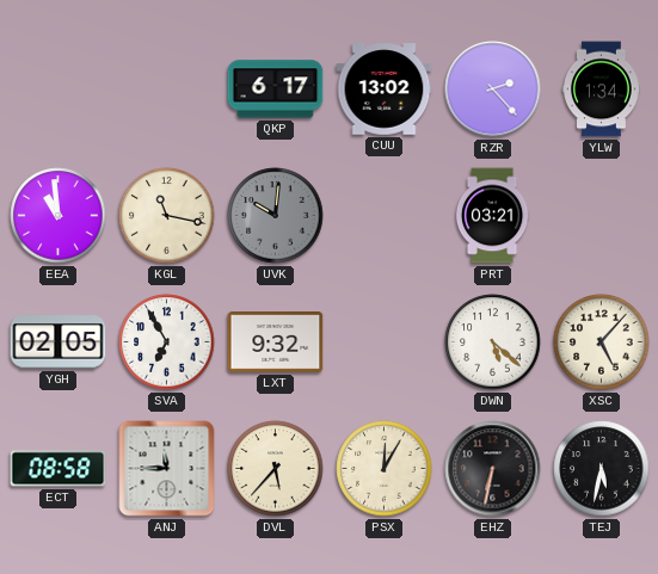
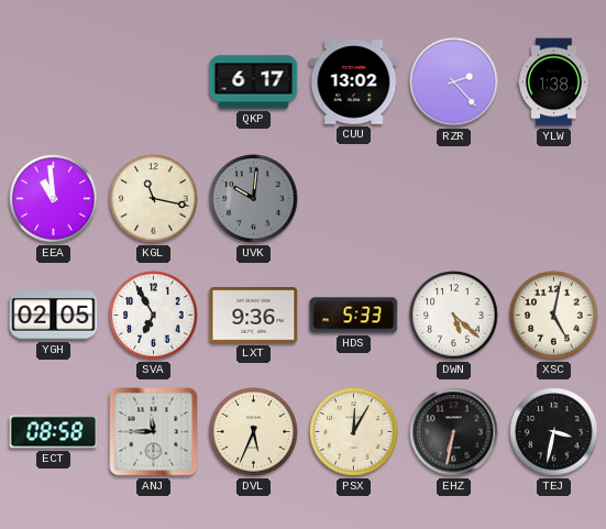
YLW: 1:34 -> 1:38
PRT: 03:21 -> none
LXT: 9:32 -> 9:36
HDS: none -> 5:33
XSC: 5:07 -> 5:02
DVL: 5:37 -> 5:34
TEJ: 5:32 -> 3:32
